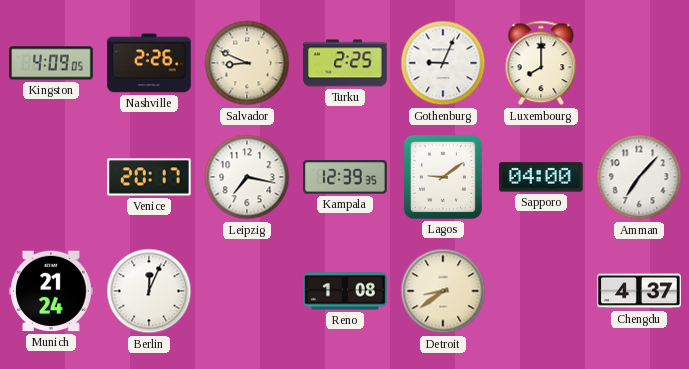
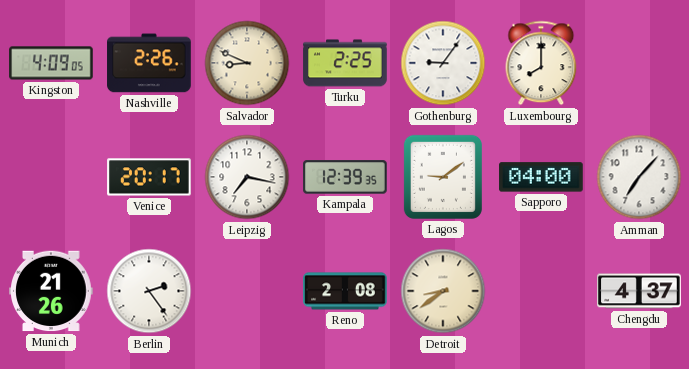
Gothenburg: 9:04 -> 9:06
Munich: 21:24 -> 21:26
Berlin: 12:04 -> 2:24
Reno: 1:08 -> 2:08
